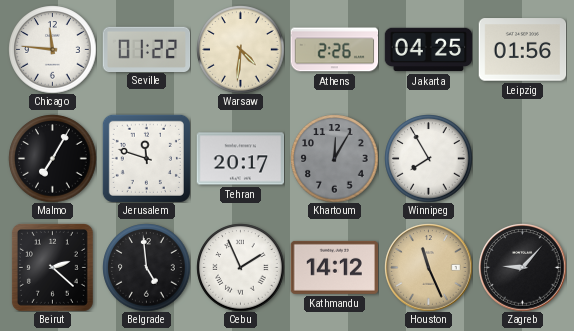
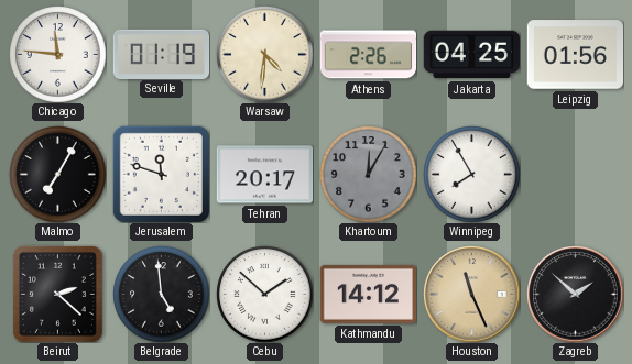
Seville: 01:22 -> 01:19
Cebu: 1:56 -> 1:52
Zagreb: 9:07 -> 1:52
